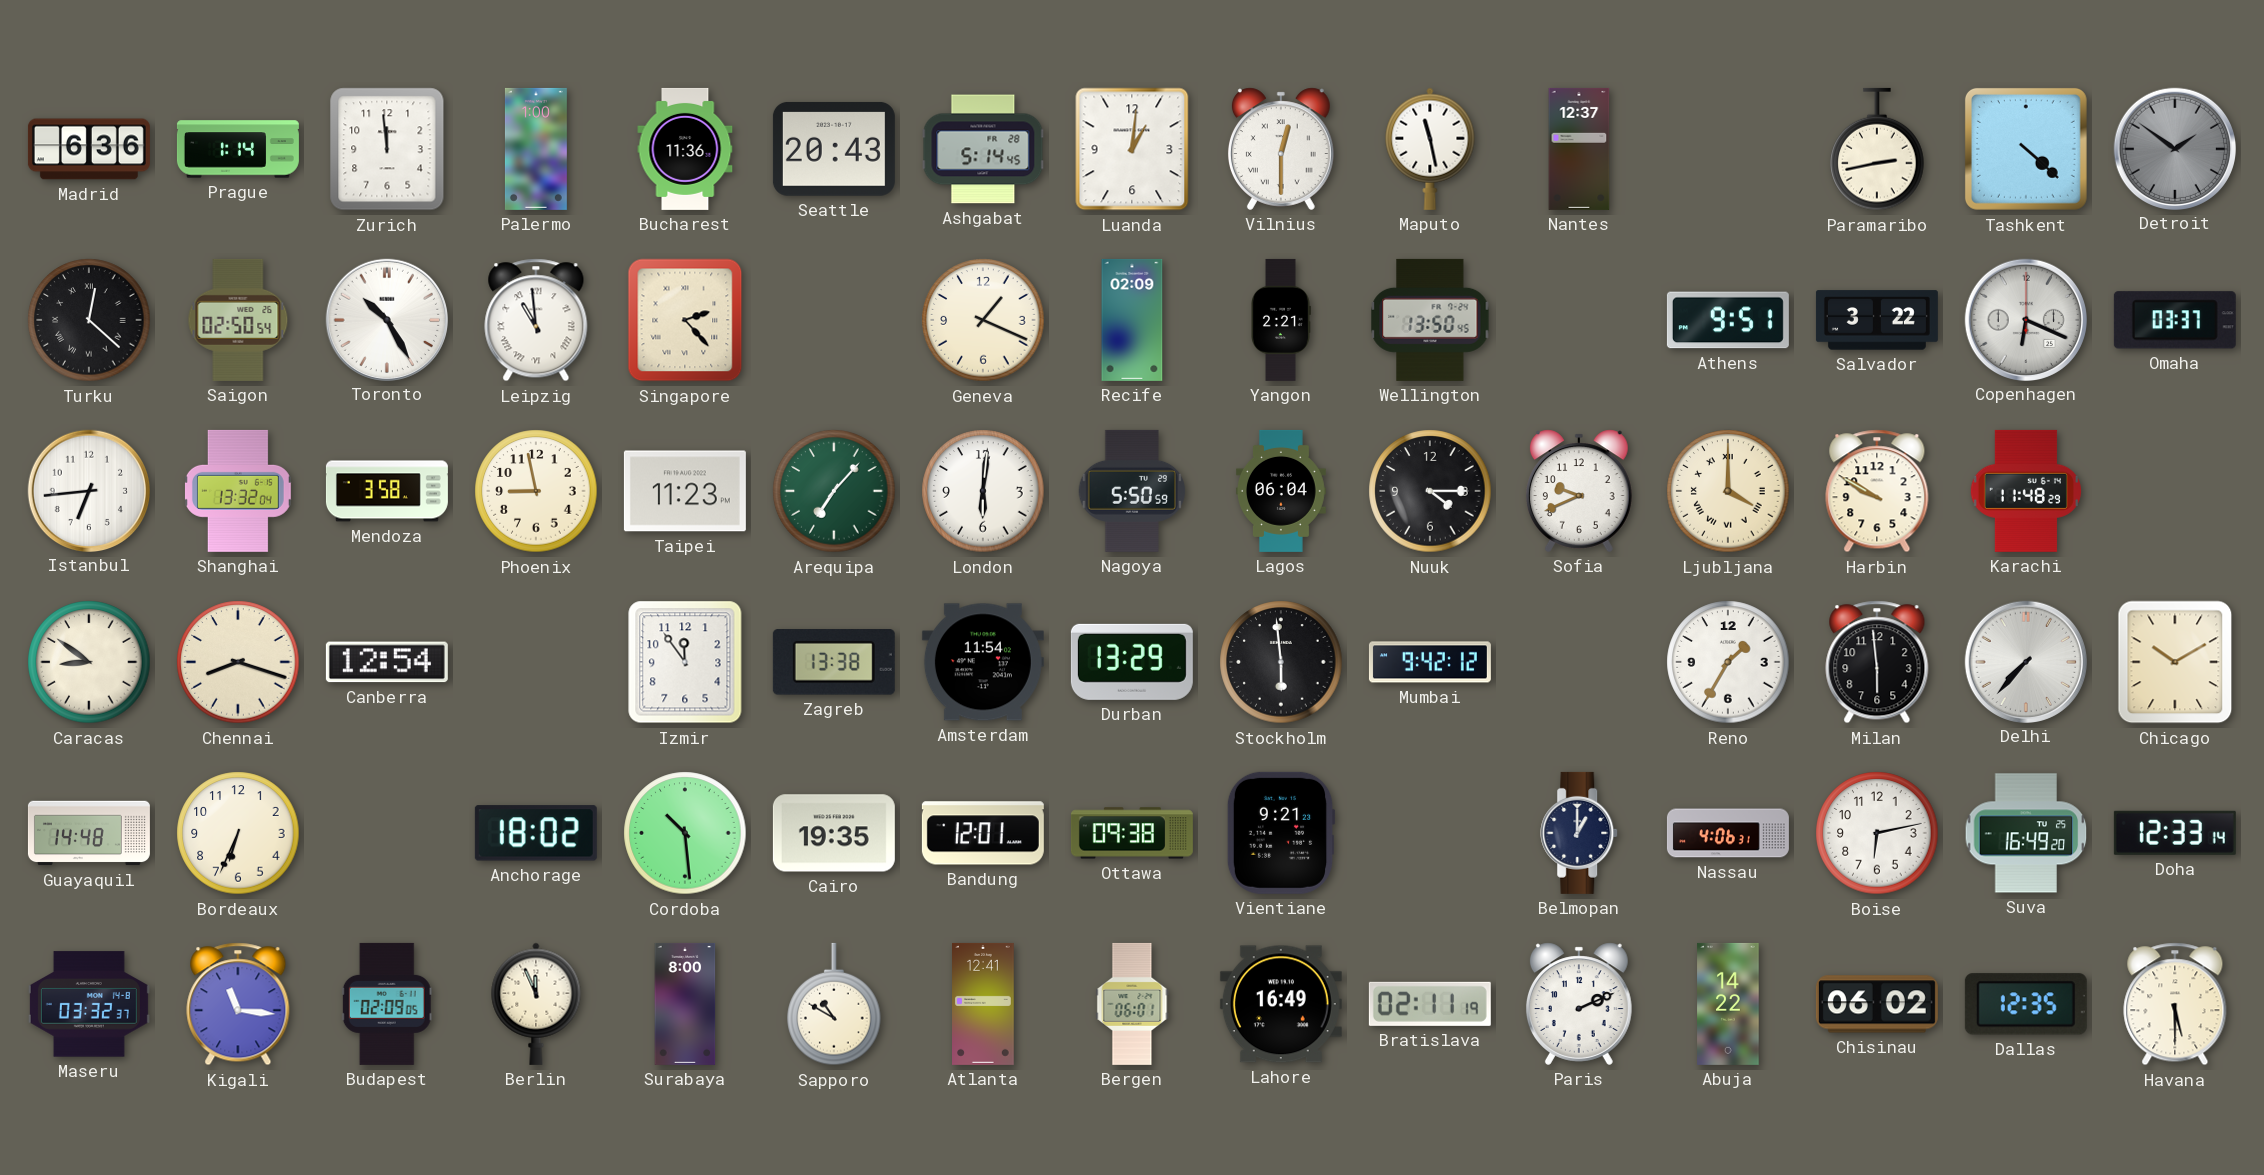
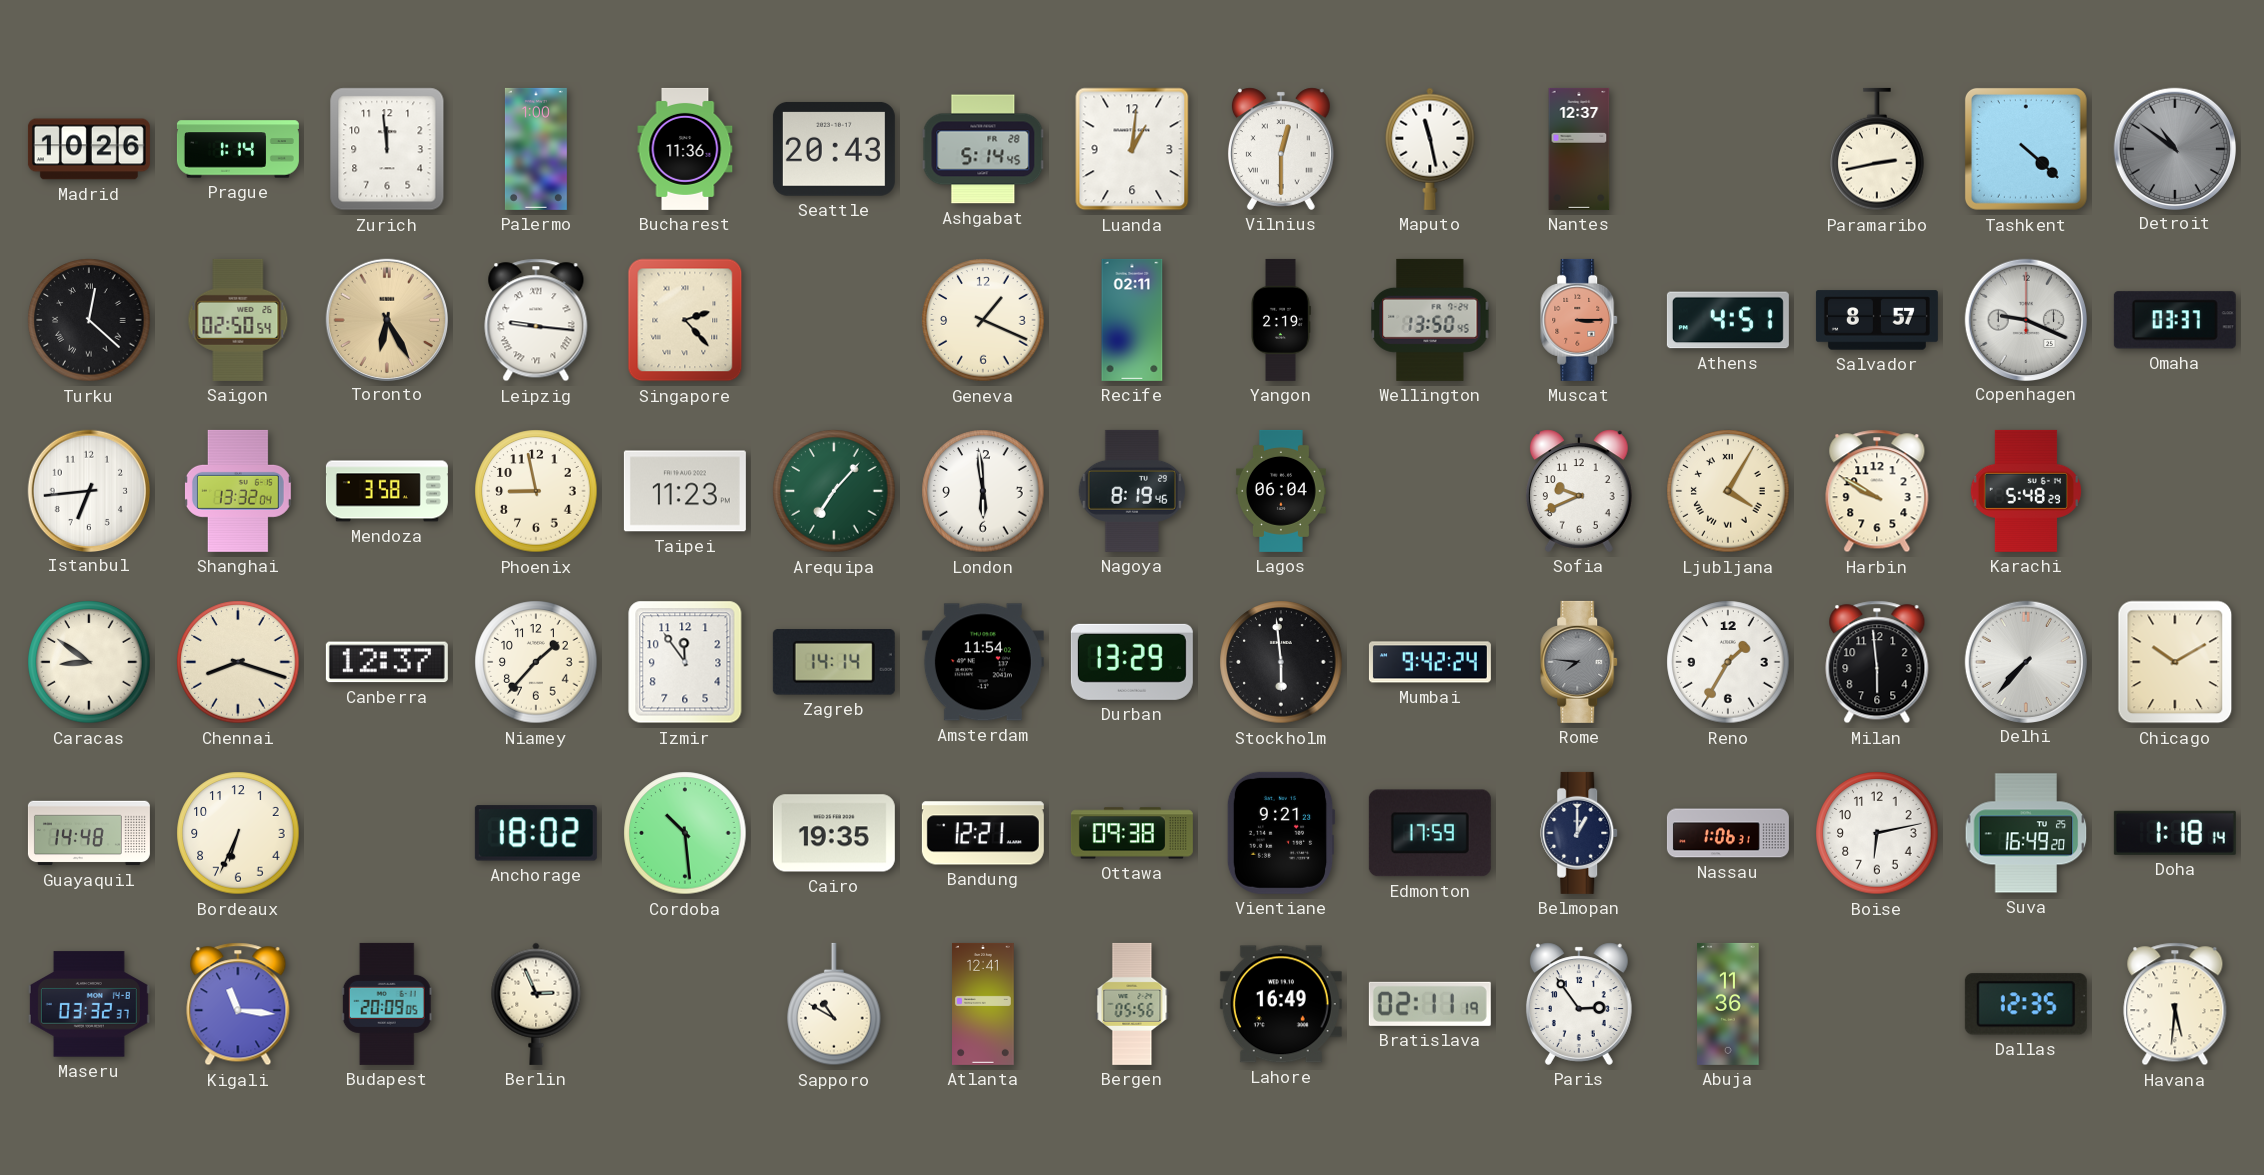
Madrid: 6:36 -> 10:26
Detroit: 1:51 -> 10:51
Toronto: 10:25 -> 6:25
Toronto dial: white -> champagne
Leipzig: 10:59 -> 9:16
Recife: 02:09 -> 02:11
Yangon: 2:21 -> 2:19
Muscat: none -> 3:15
Athens: 9:51 -> 4:51
Salvador: 3:22 -> 8:57
Copenhagen: 6:19 -> 9:19
London: 6:01 -> 5:59
Nagoya: 5:50 -> 8:19
Nuuk: 4:15 -> none
Ljubljana: 4:00 -> 4:05
Karachi: 11:48 -> 5:48
Canberra: 12:54 -> 12:37
Niamey: none -> 1:37
Zagreb: 13:38 -> 14:14
Mumbai: 9:42:12 -> 9:42:24
Rome: none -> 7:46
Bandung: 12:01 -> 12:21
Edmonton: none -> 17:59
Nassau: 4:06 -> 1:06
Doha: 12:33 -> 1:18
Budapest: 02:09 -> 20:09
Berlin: 11:56 -> 2:56
Surabaya: 8:00 -> none
Bergen: 06:01 -> 05:56
Paris: 2:11 -> 2:54
Abuja: 14:22 -> 11:36
Chisinau: 06:02 -> none
Havana: 5:30 -> 5:31
